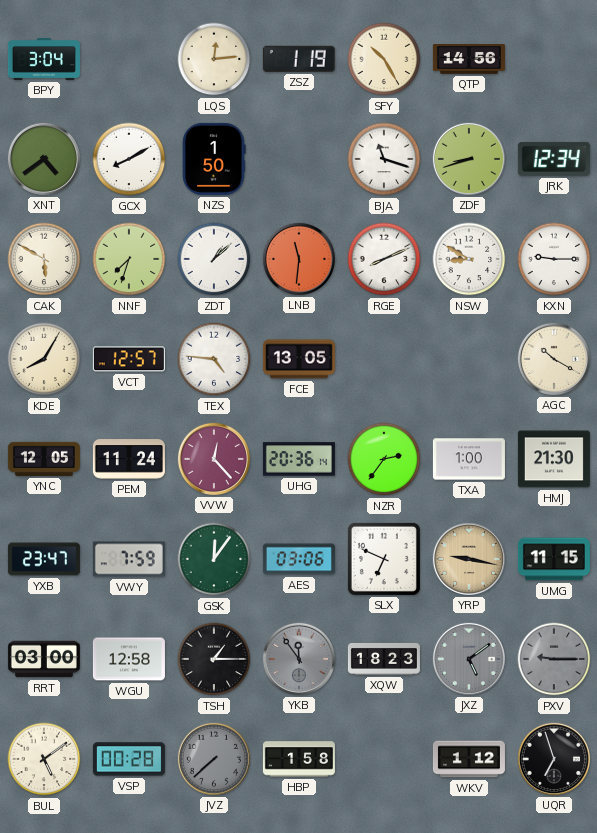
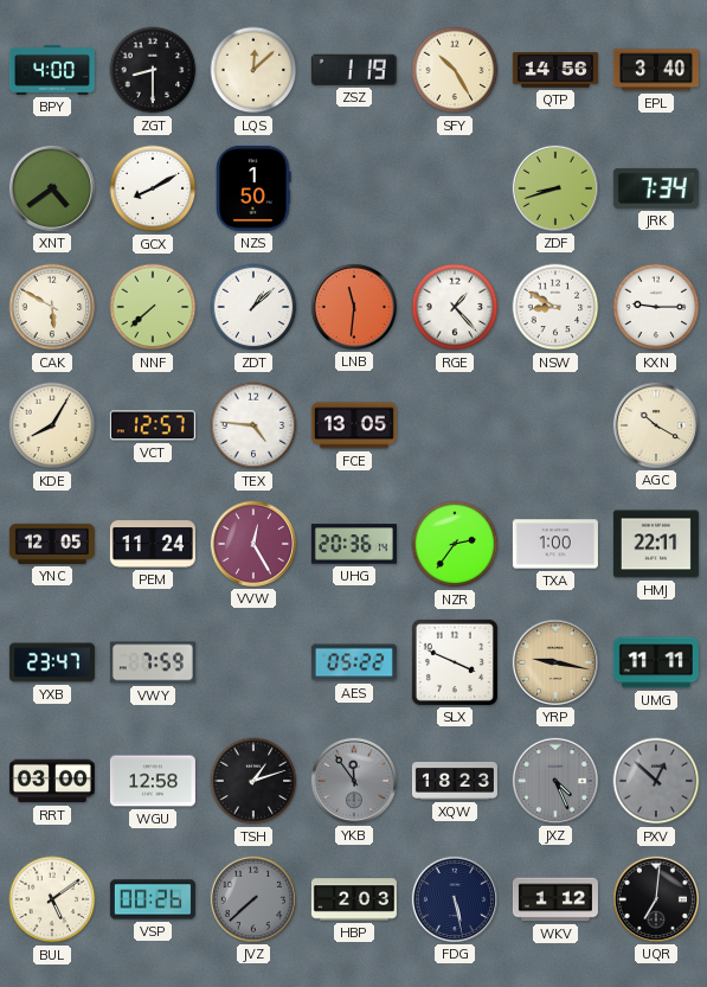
BPY: 3:04 -> 4:00
ZGT: none -> 8:30
LQS: 12:14 -> 12:08
EPL: none -> 3:40
BJA: 11:18 -> none
JRK: 12:34 -> 7:34
NNF: 7:33 -> 7:38
RGE: 8:11 -> 1:23
VVW: 12:23 -> 12:25
HMJ: 21:30 -> 22:11
GSK: 12:06 -> none
AES: 03:06 -> 05:22
SLX: 6:49 -> 3:49
UMG: 11:15 -> 11:11
TSH: 1:15 -> 1:12
JXZ: 5:09 -> 4:26
PXV: 9:15 -> 12:52
VSP: 00:28 -> 00:26
HBP: 1:58 -> 2:03
FDG: none -> 5:28
UQR: 6:57 -> 7:01
